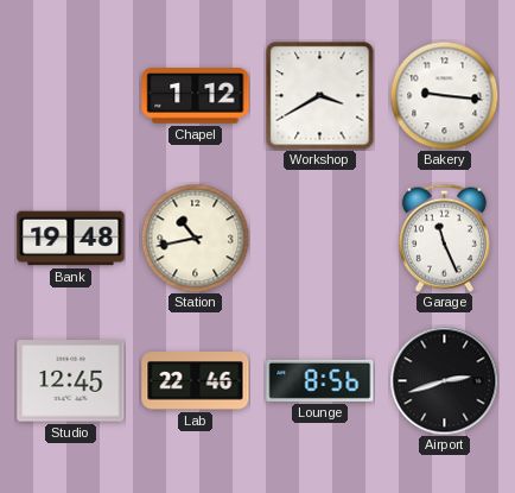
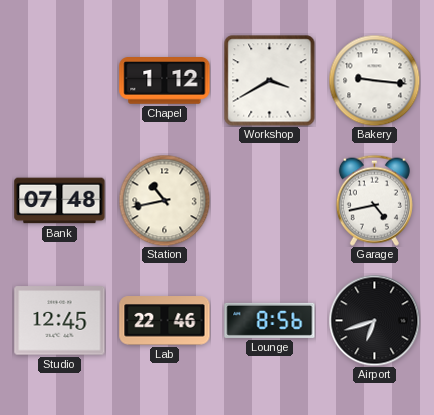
Bank: 19:48 -> 07:48
Garage: 11:26 -> 4:43
Airport: 2:42 -> 6:42
